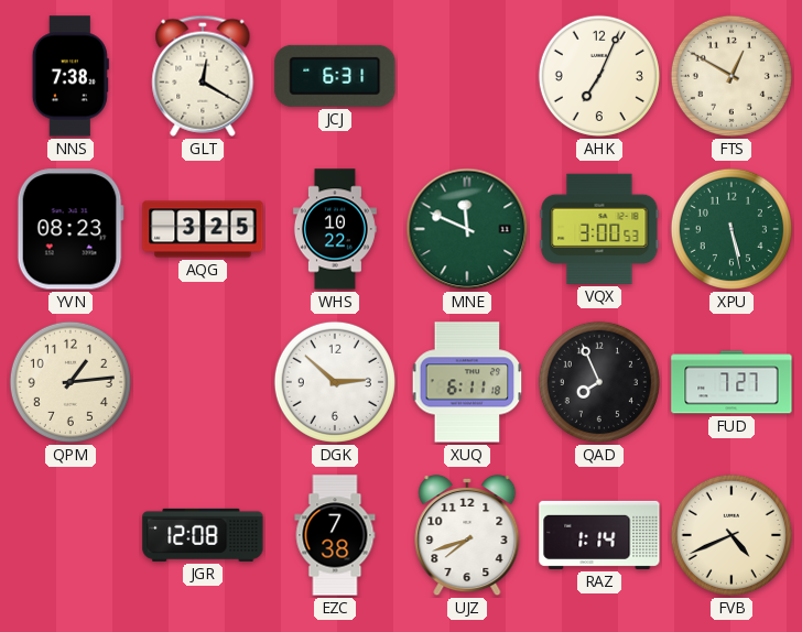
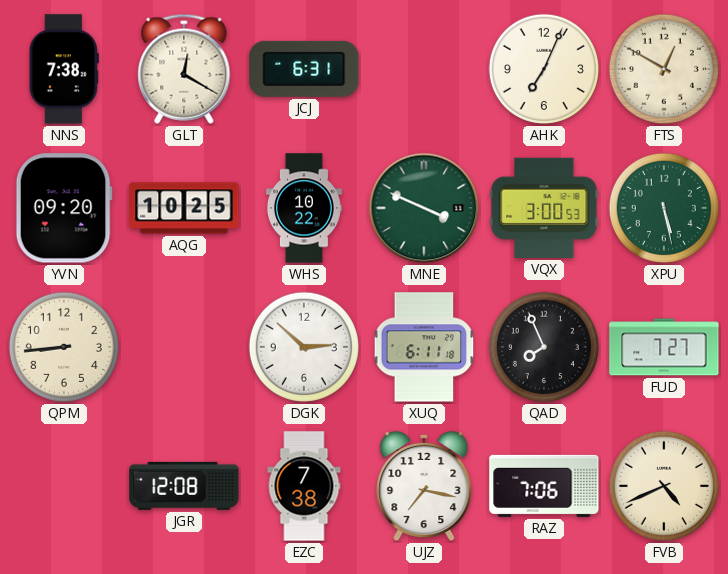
YVN: 08:23 -> 09:20
AQG: 3:25 -> 10:25
MNE: 11:49 -> 3:49
QPM: 1:14 -> 8:44
UJZ: 7:42 -> 7:17
RAZ: 1:14 -> 7:06
